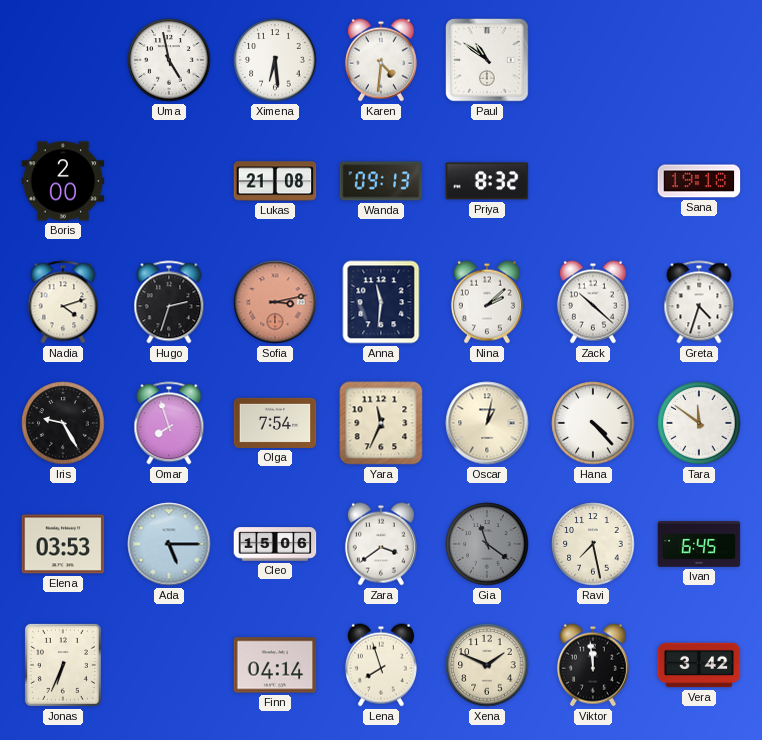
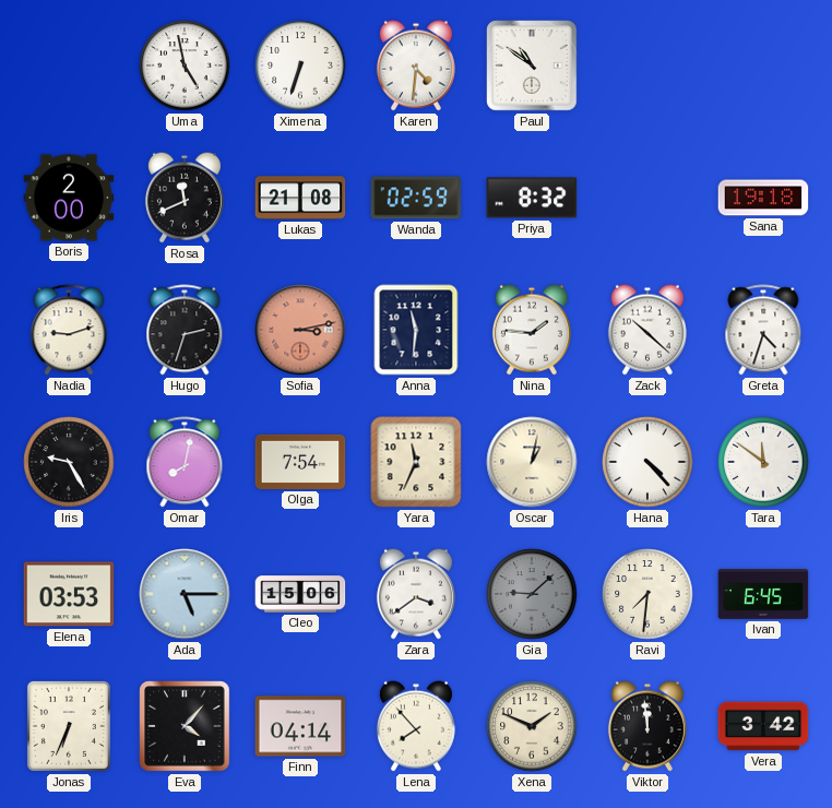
Ximena: 6:29 -> 6:33
Rosa: none -> 11:41
Wanda: 09:13 -> 02:59
Nadia: 4:12 -> 9:12
Nina: 2:08 -> 1:46
Omar: 7:57 -> 8:02
Gia: 11:21 -> 9:08
Ravi: 7:28 -> 7:31
Eva: none -> 4:07
Lena: 7:57 -> 7:53
